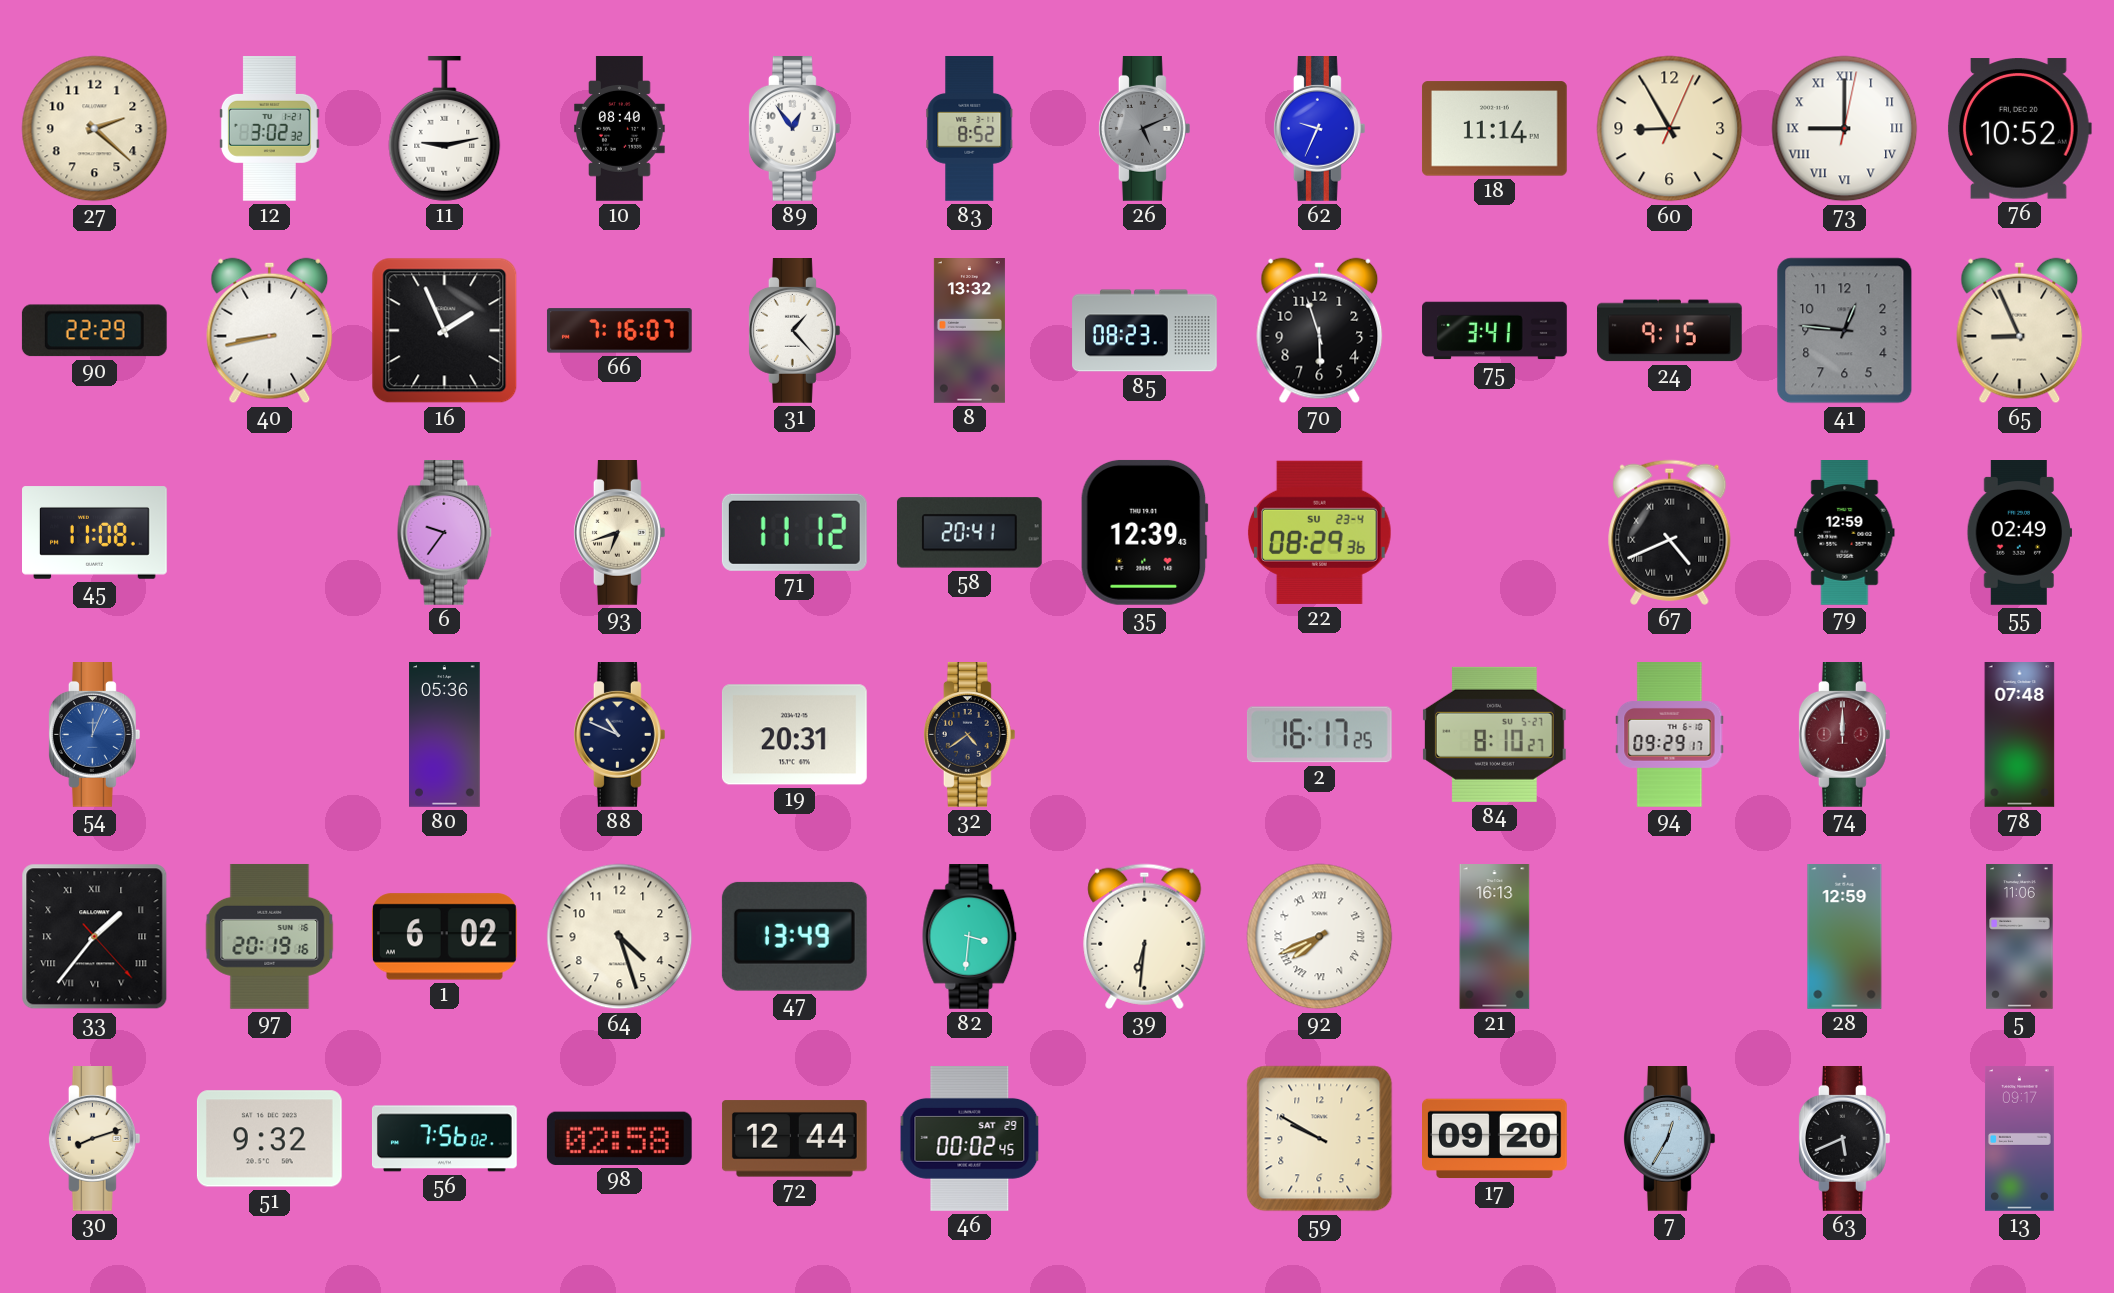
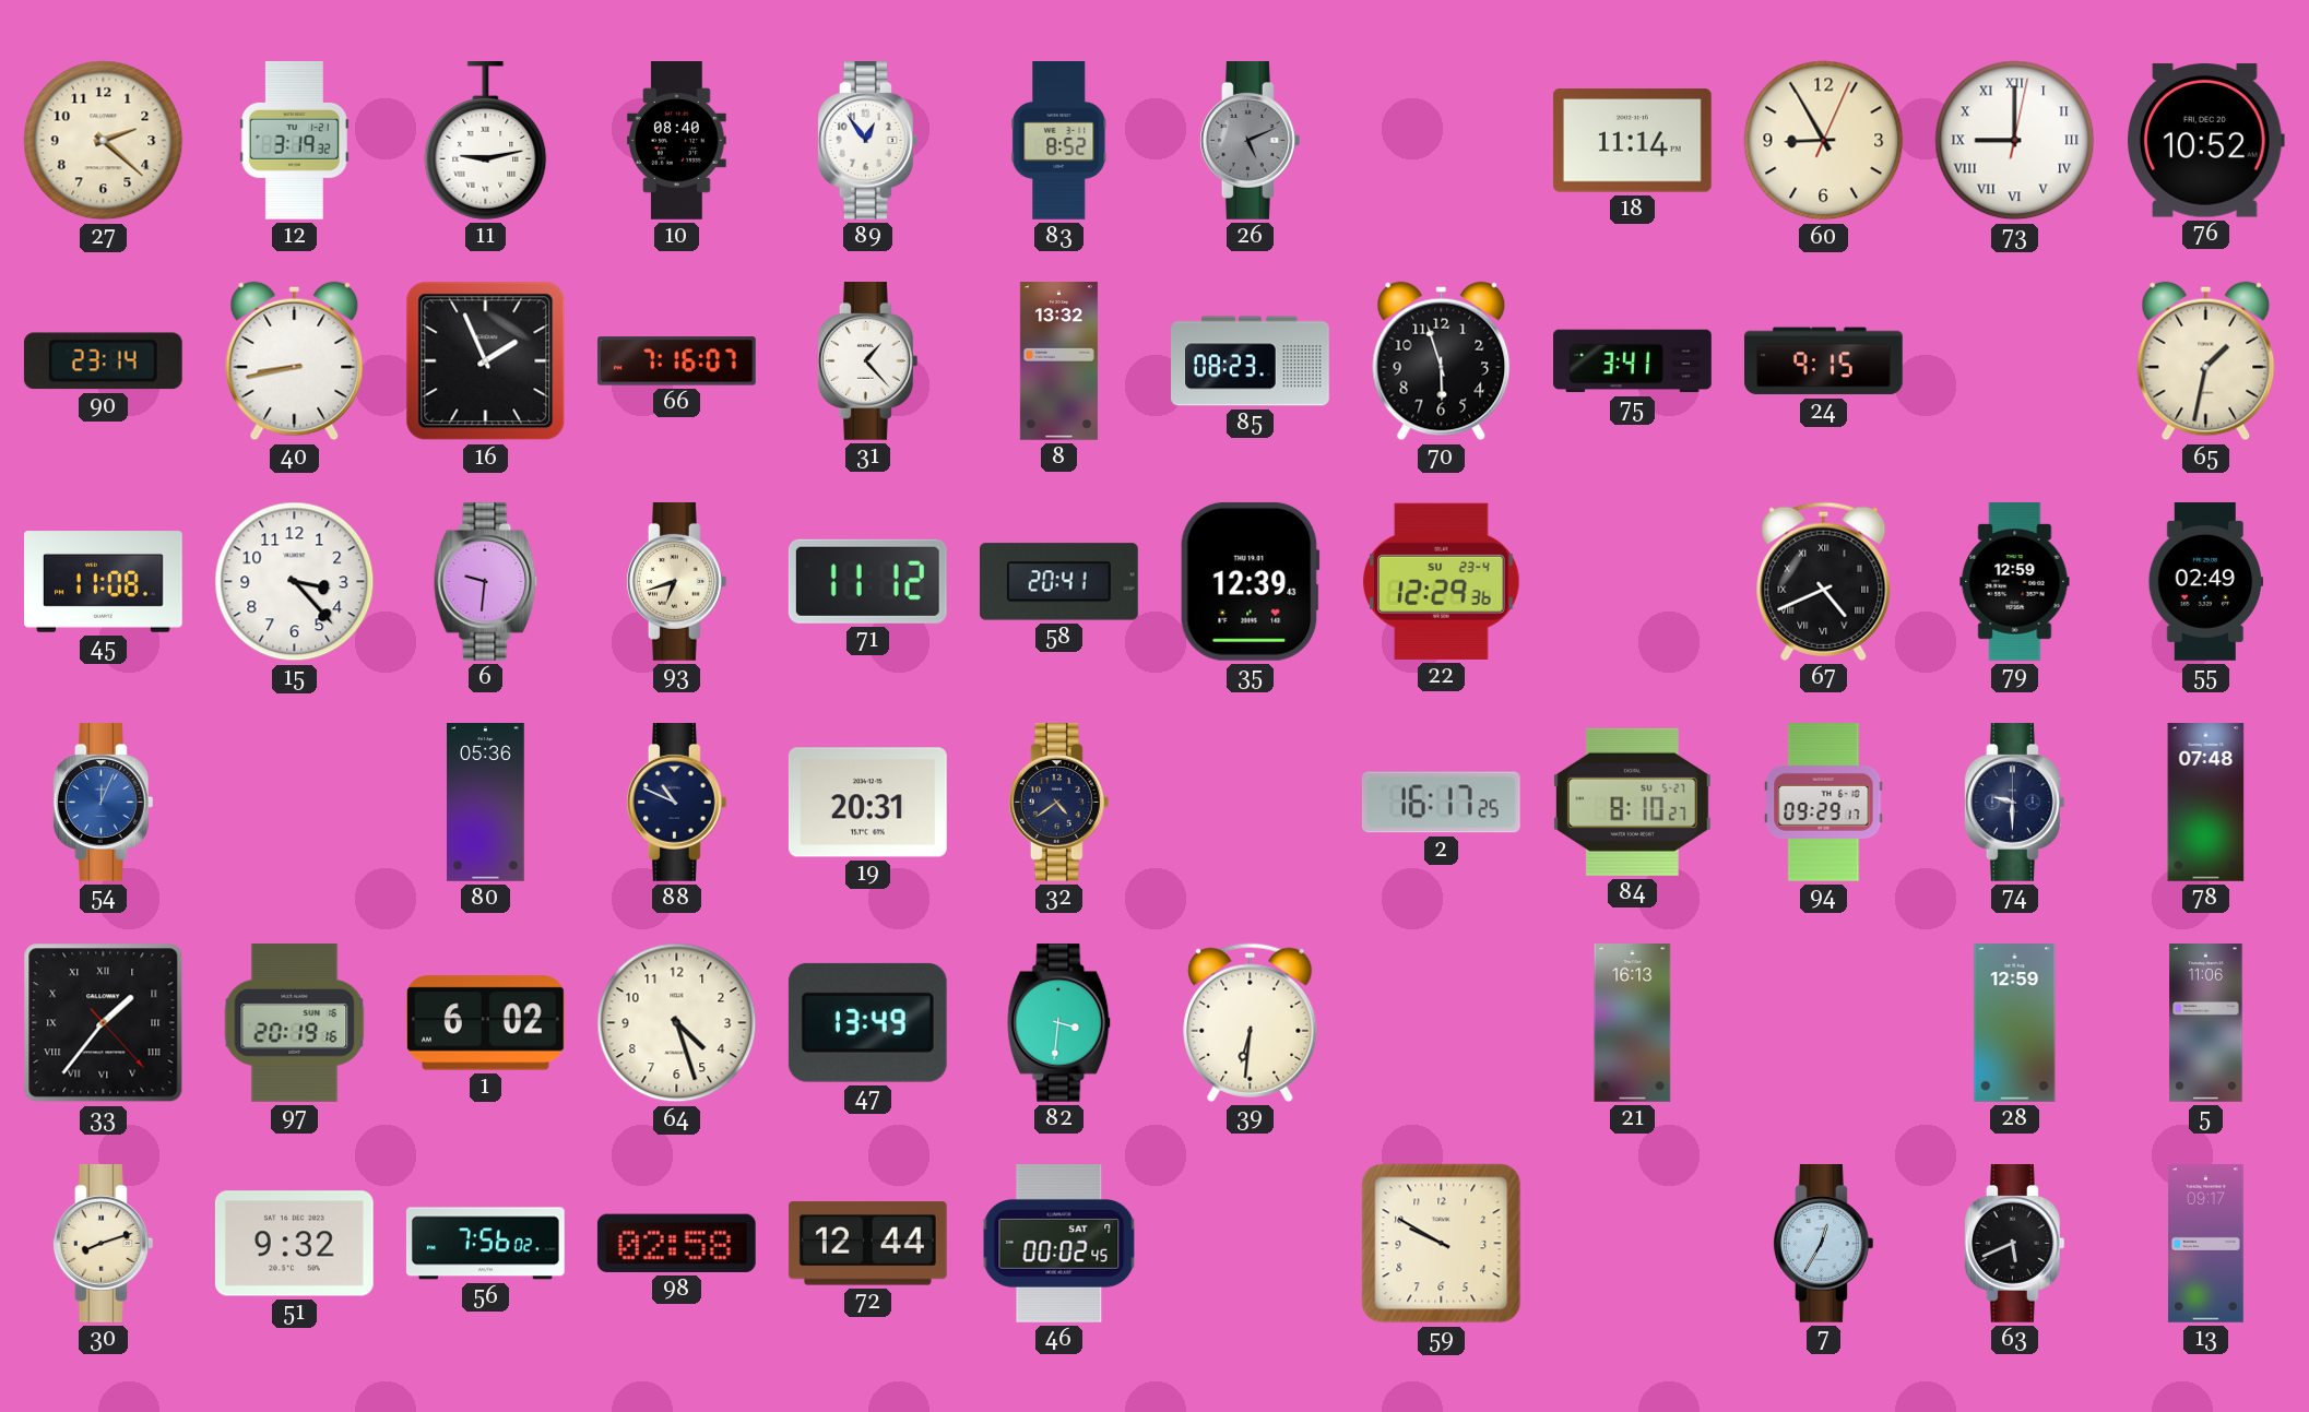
12: 3:02 -> 3:19
62: 9:34 -> none
90: 22:29 -> 23:14
41: 12:46 -> none
65: 8:56 -> 1:32
15: none -> 3:23
6: 9:36 -> 9:31
22: 08:29 -> 12:29
74: 12:00 -> 9:30
74 dial: burgundy -> navy
92: 7:41 -> none
46 date: SAT 29 -> SAT 7
17: 09:20 -> none
